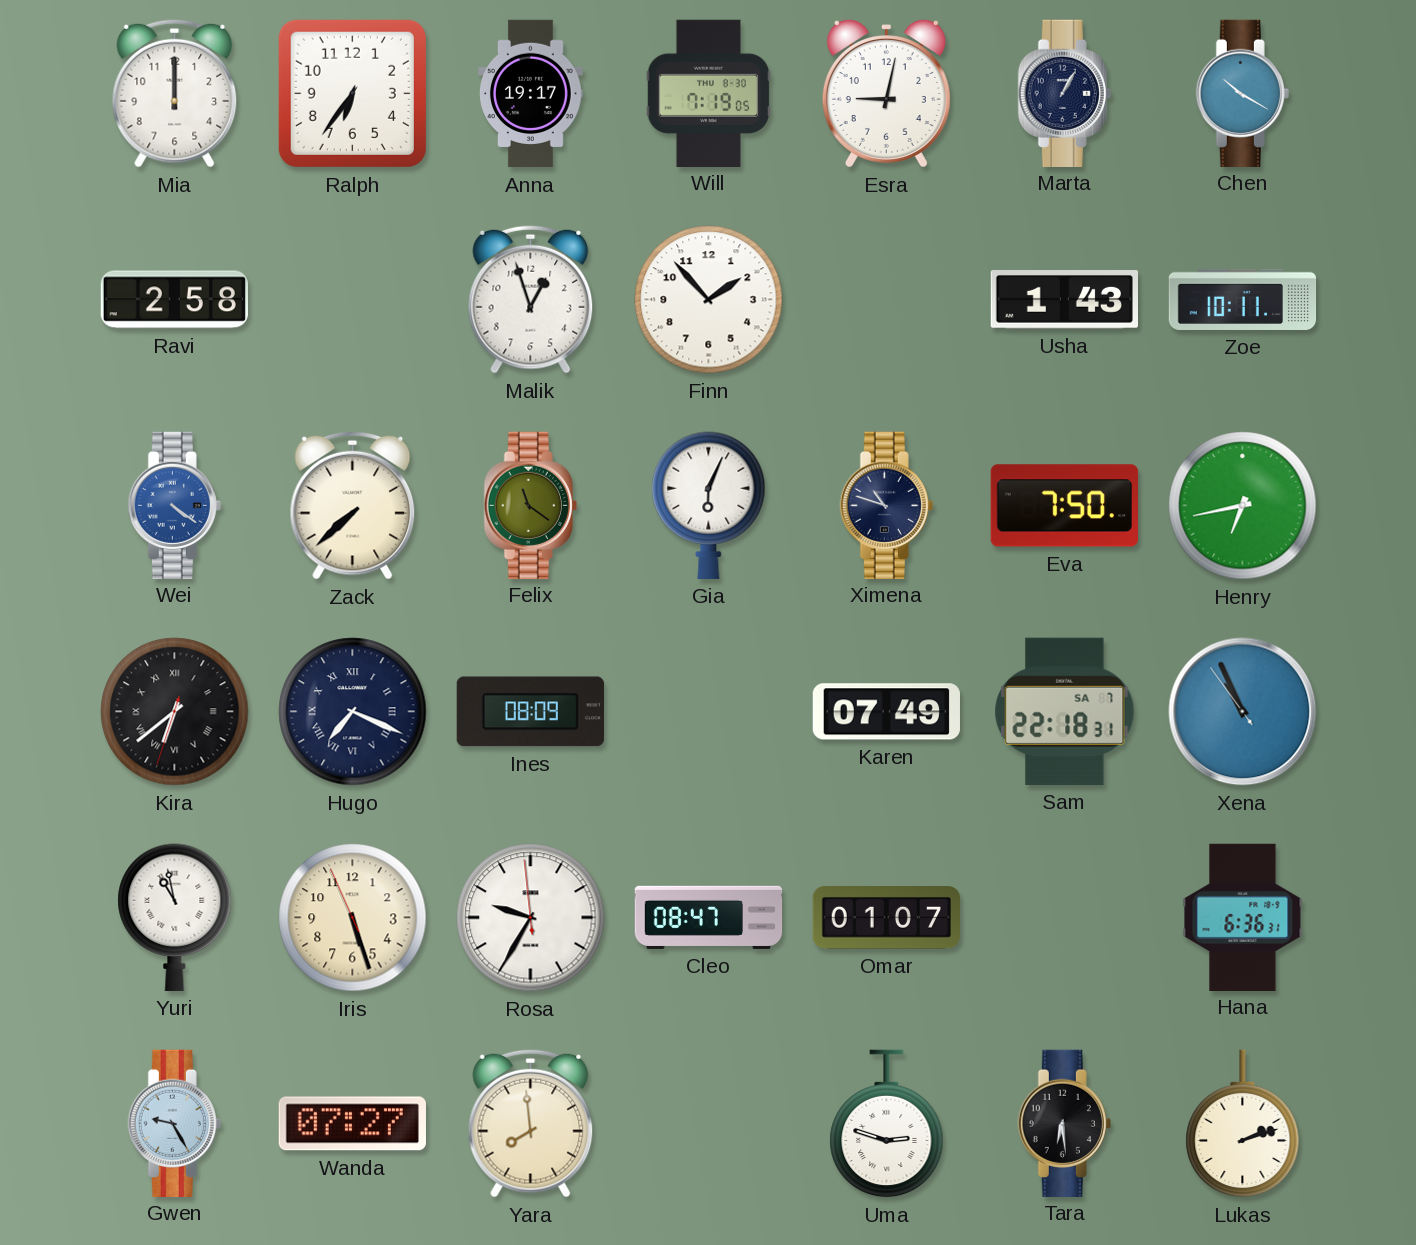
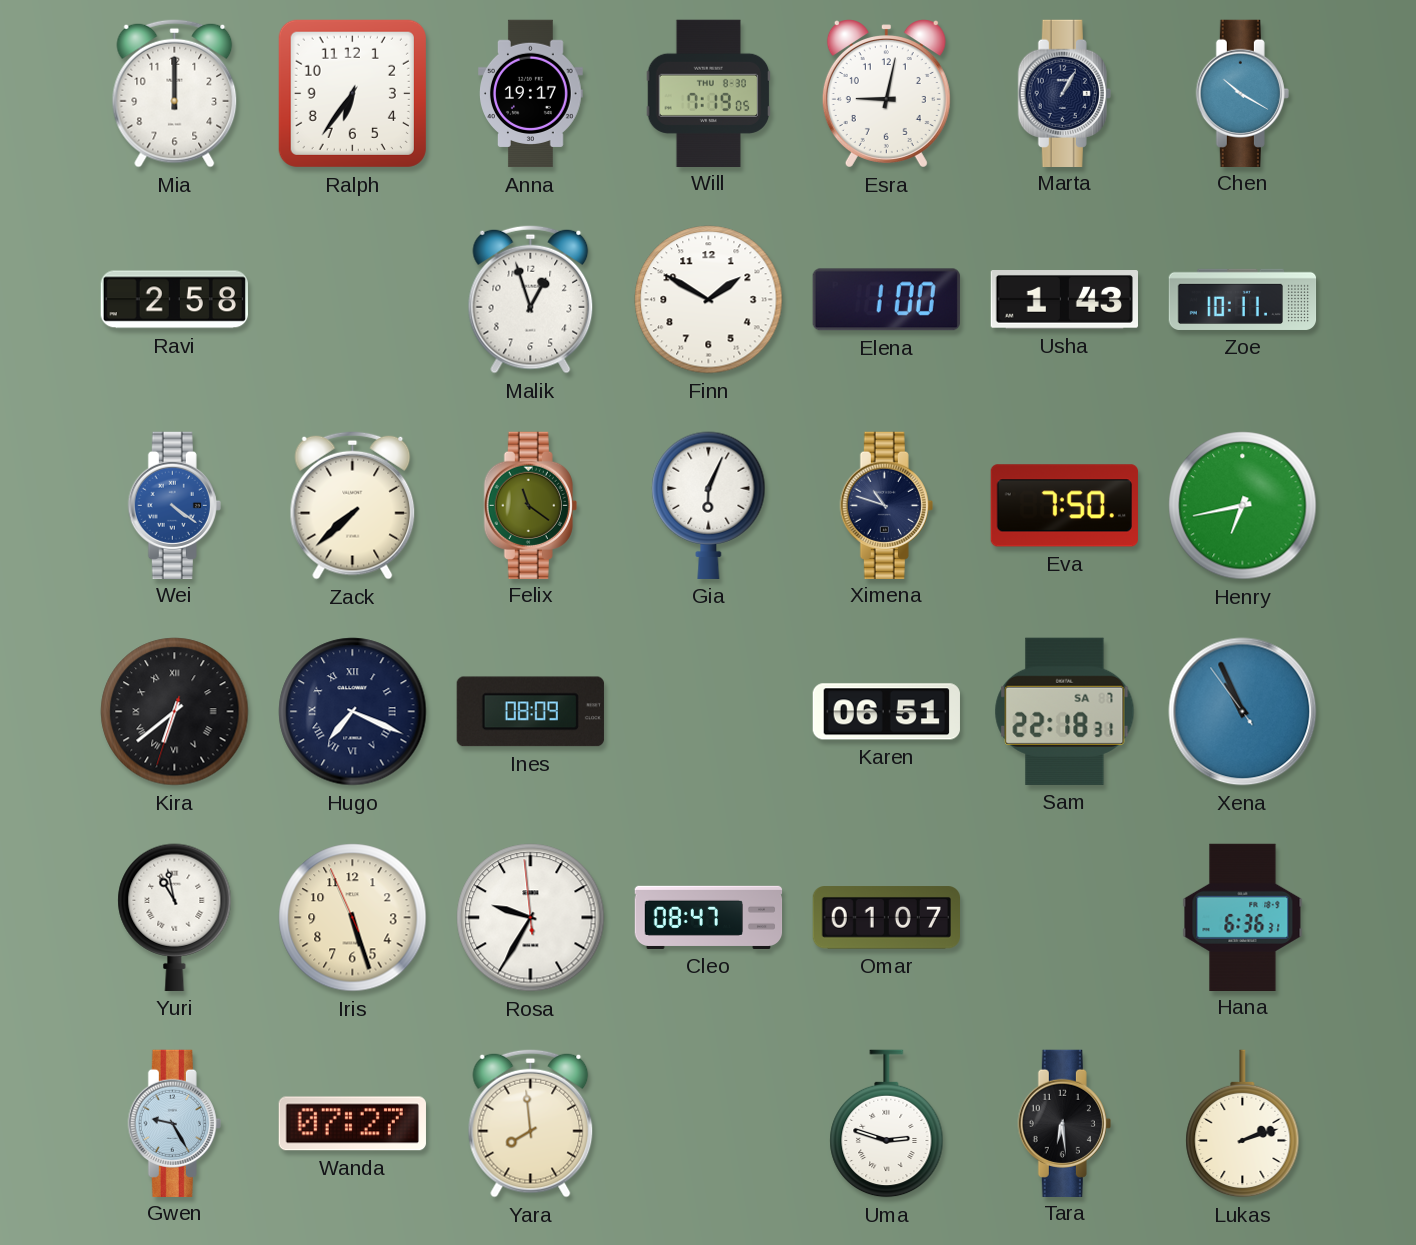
Finn: 1:53 -> 1:50
Elena: none -> 1:00
Karen: 07:49 -> 06:51
